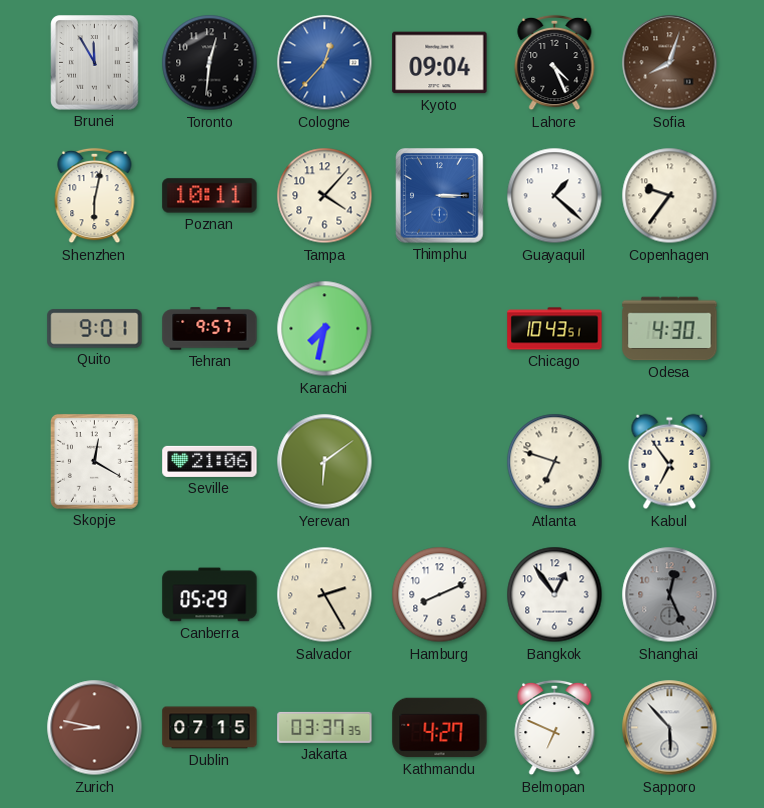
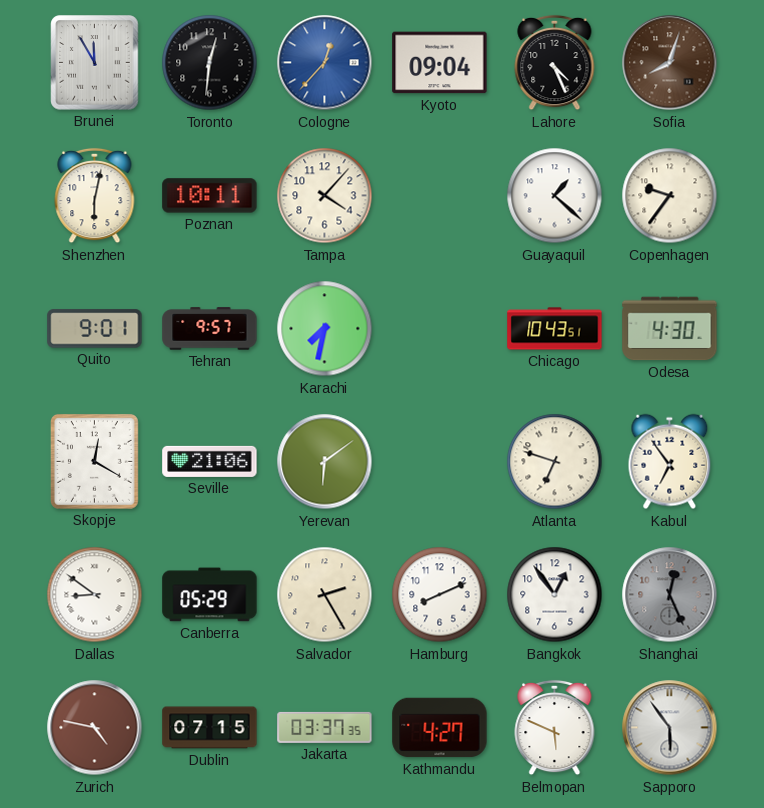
Thimphu: 3:15 -> none
Dallas: none -> 8:51
Zurich: 8:47 -> 4:47
Belmopan: 6:49 -> 5:49
Sapporo: 5:53 -> 5:54
